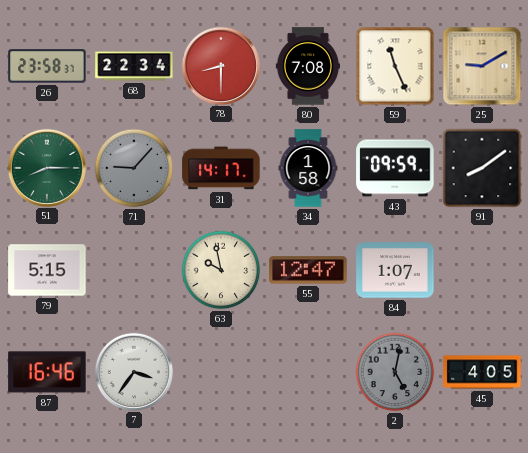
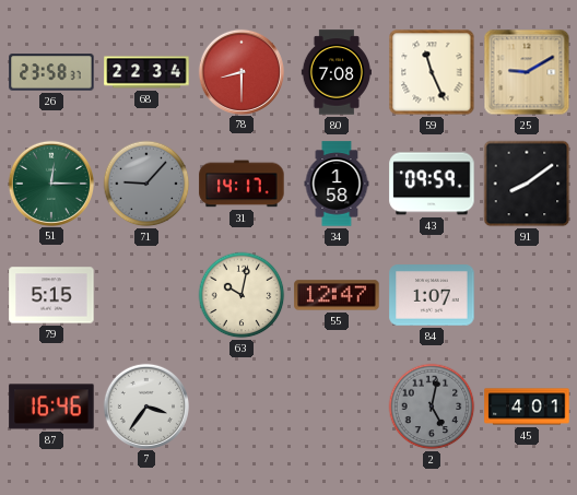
51: 8:15 -> 12:15
63: 9:58 -> 10:02
45: 4:05 -> 4:01
